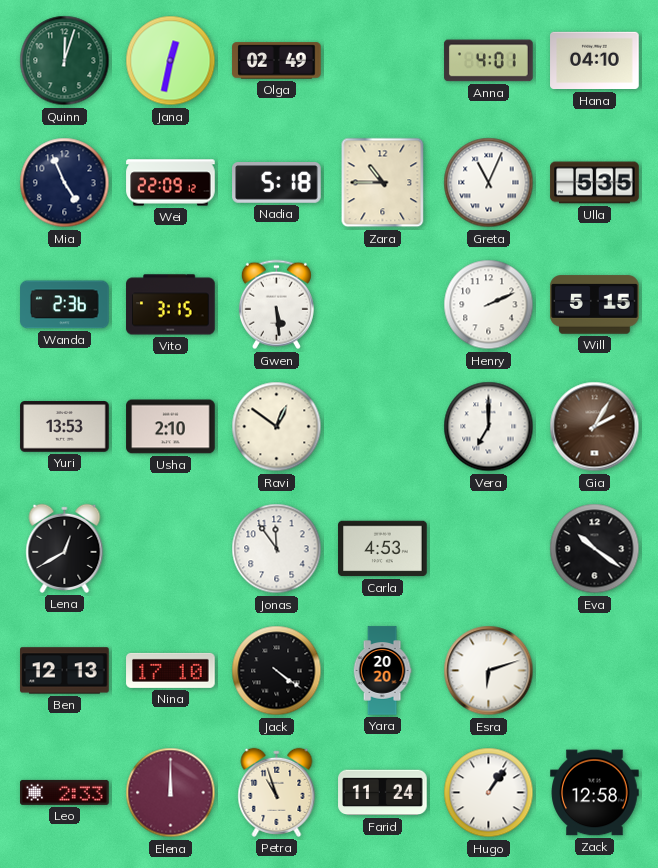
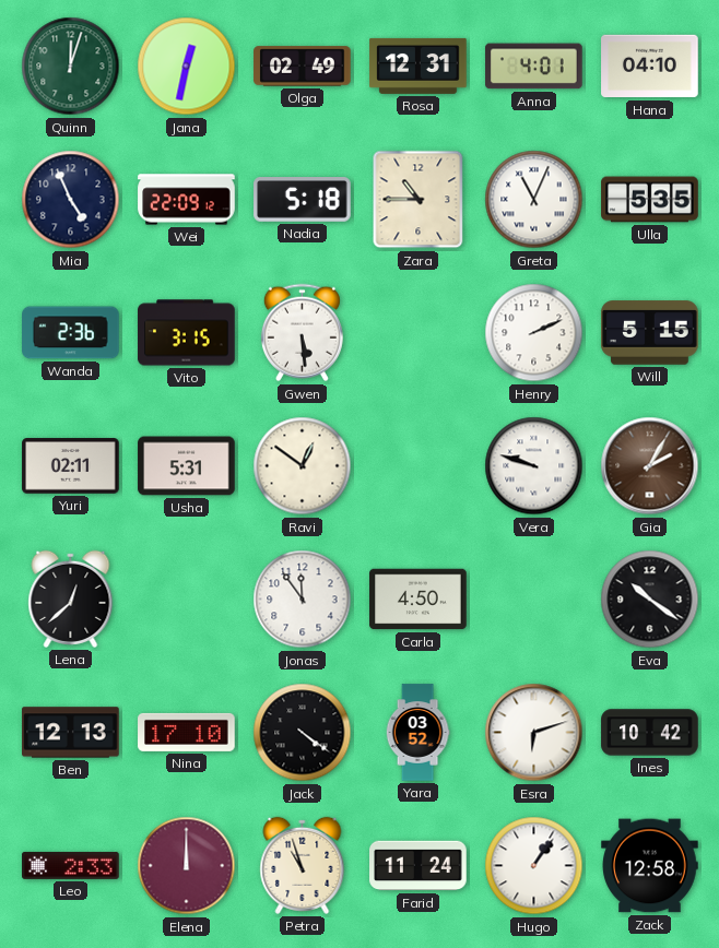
Rosa: none -> 12:31
Yuri: 13:53 -> 02:11
Usha: 2:10 -> 5:31
Vera: 7:00 -> 9:48
Lena: 12:40 -> 12:38
Carla: 4:53 -> 4:50
Yara: 20:20 -> 03:52
Ines: none -> 10:42
